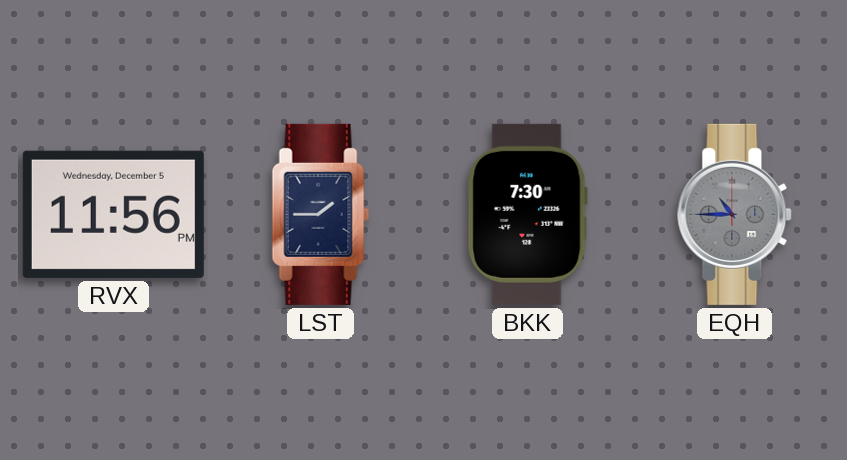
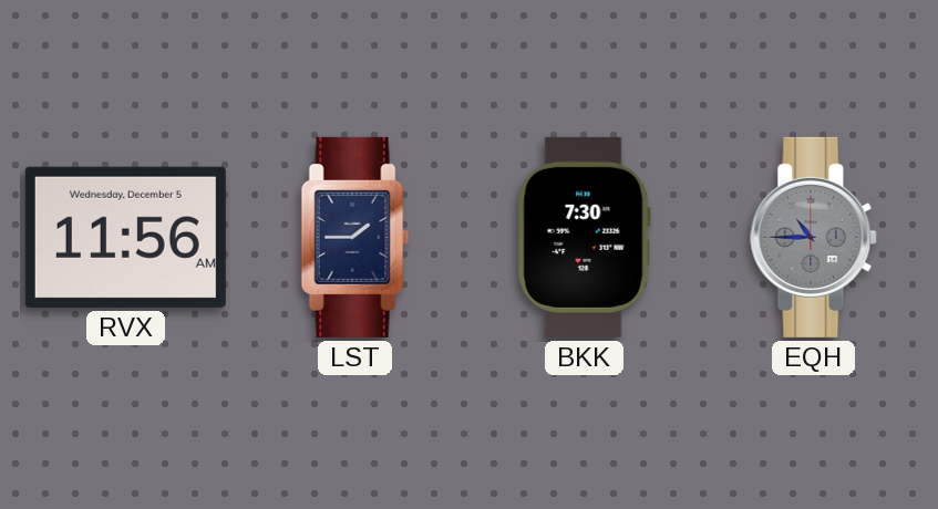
RVX: 11:56 PM -> 11:56 AM
